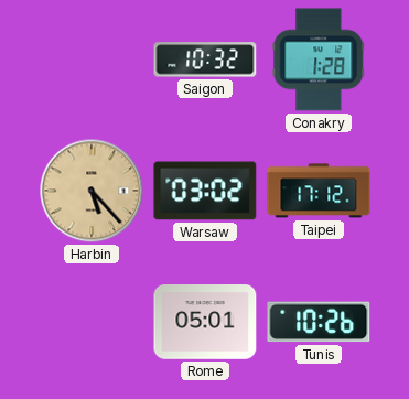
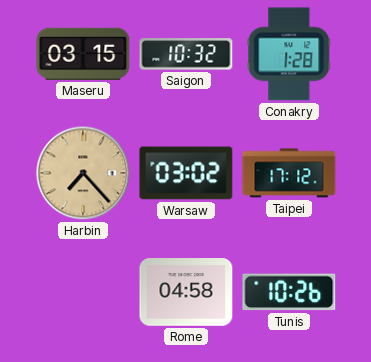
Maseru: none -> 03:15
Harbin: 5:23 -> 7:23
Rome: 05:01 -> 04:58
